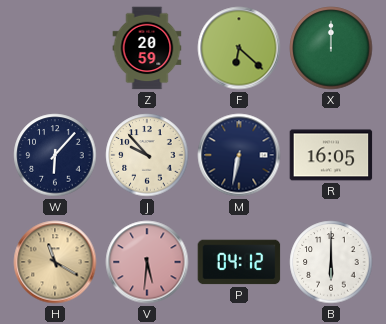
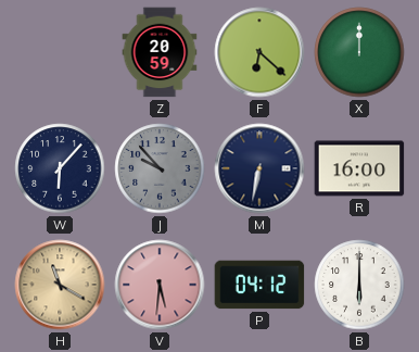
J dial: cream -> grey
R: 16:05 -> 16:00
